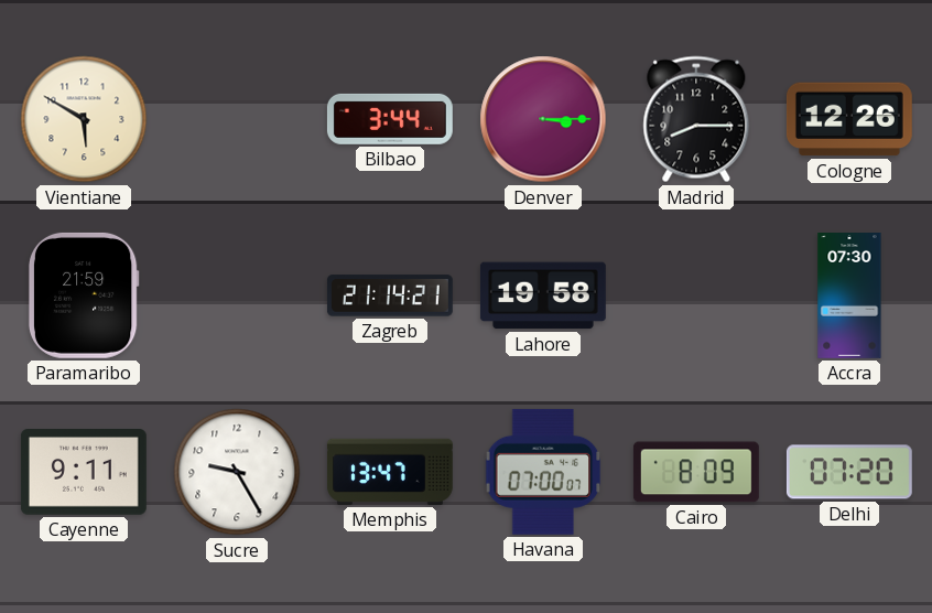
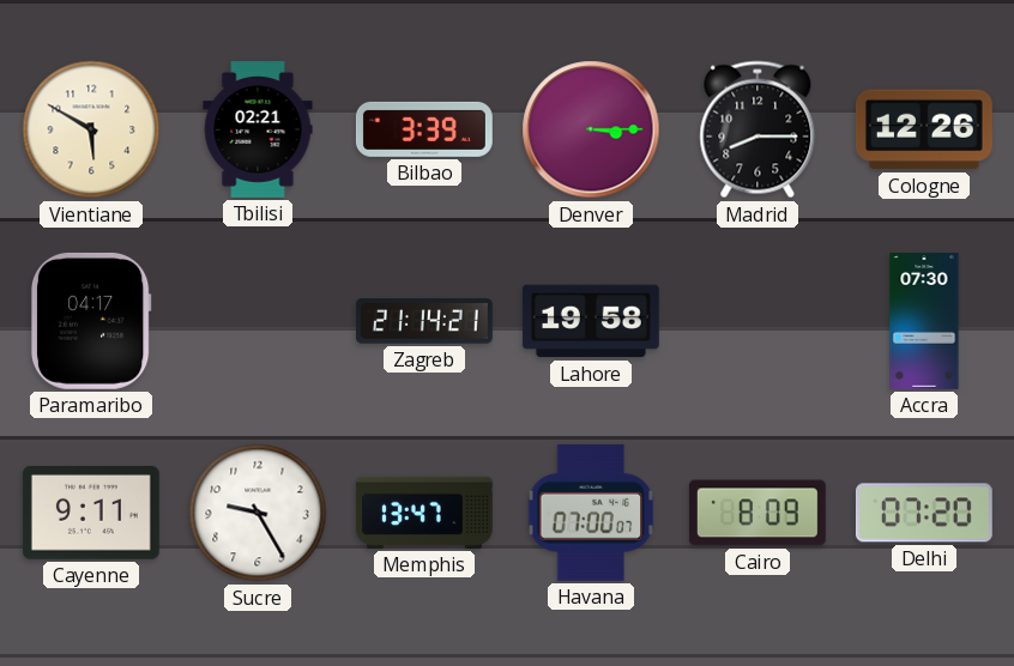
Tbilisi: none -> 02:21
Bilbao: 3:44 -> 3:39
Paramaribo: 21:59 -> 04:17
